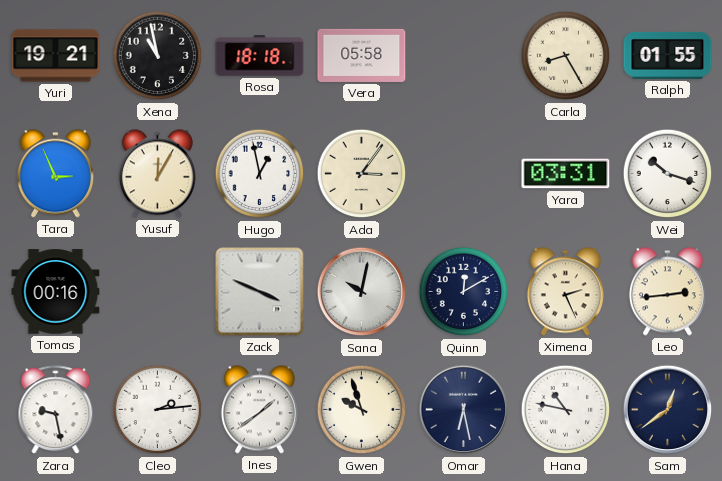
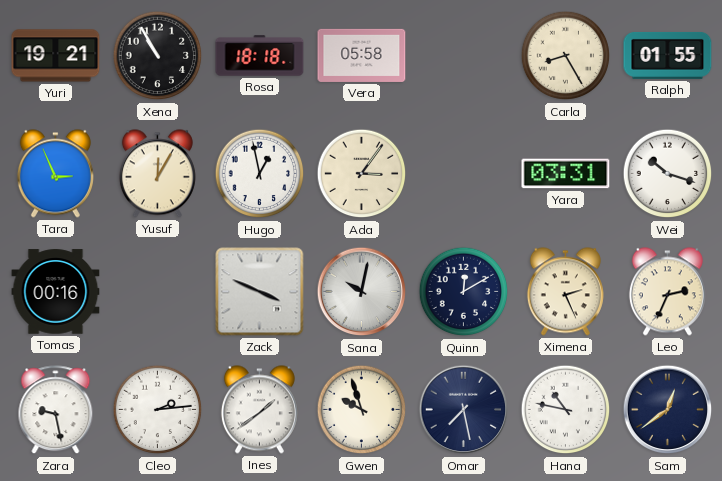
Xena: 10:58 -> 10:55
Leo: 2:44 -> 2:34
Omar: 6:28 -> 7:28
